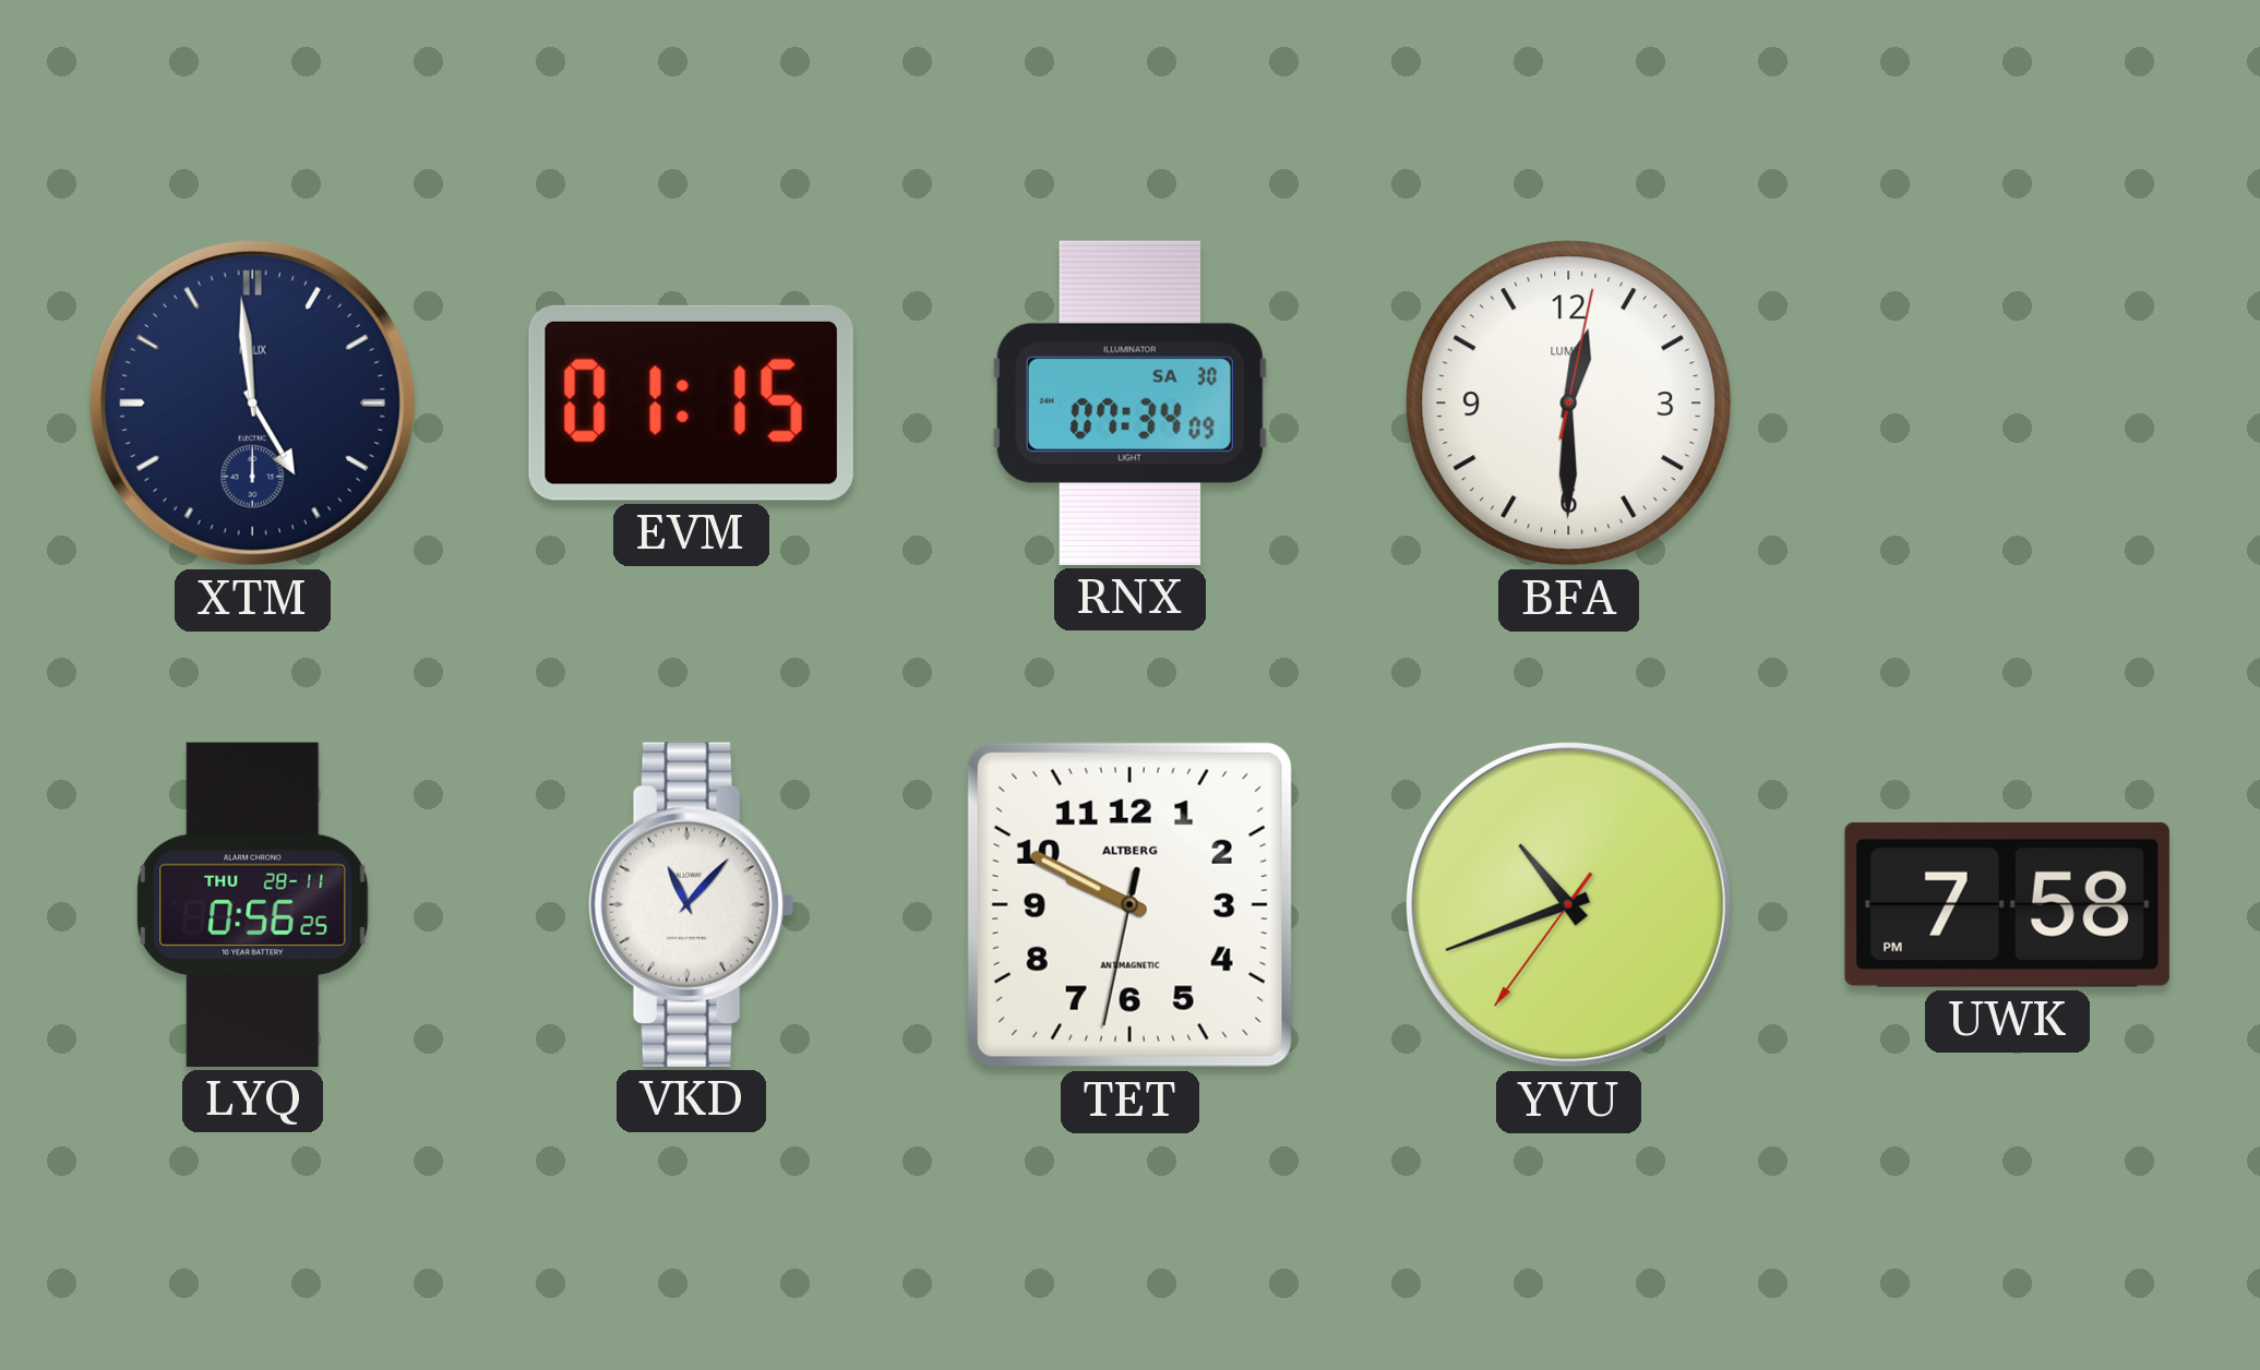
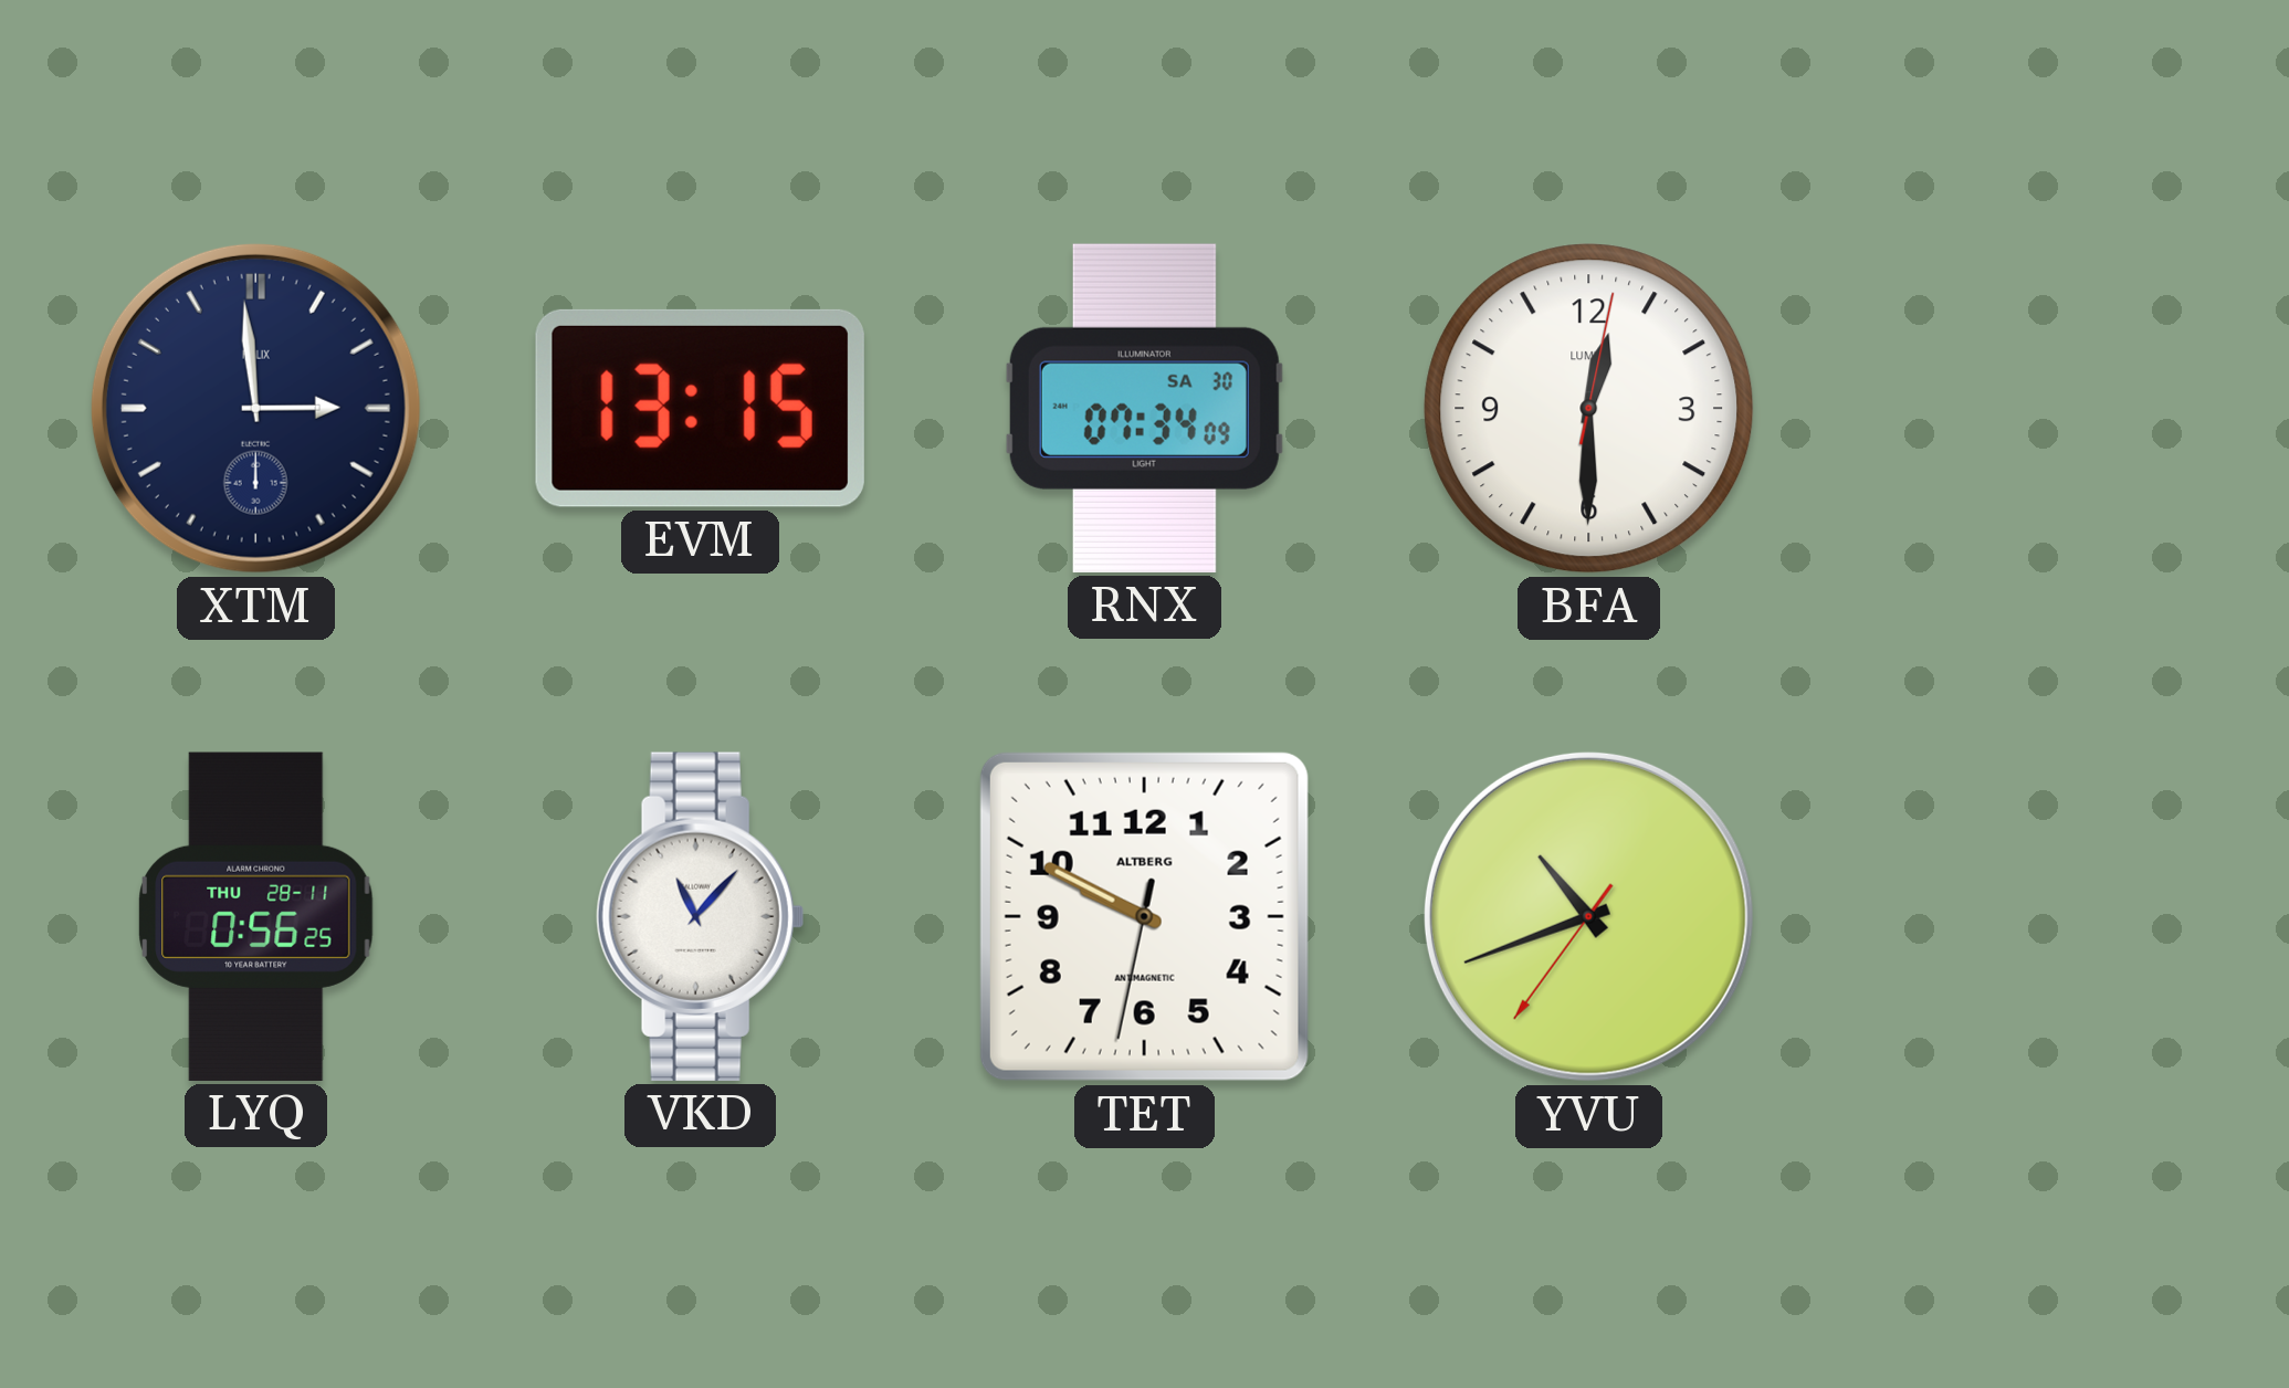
XTM: 4:59 -> 2:59
EVM: 01:15 -> 13:15
UWK: 7:58 -> none
